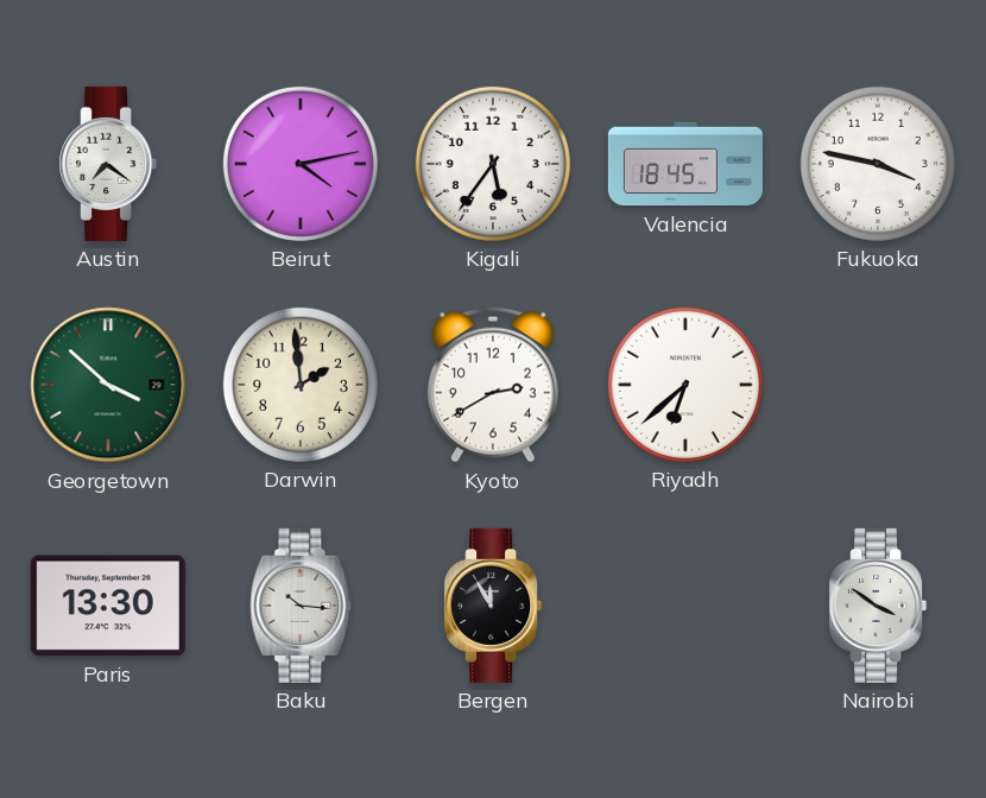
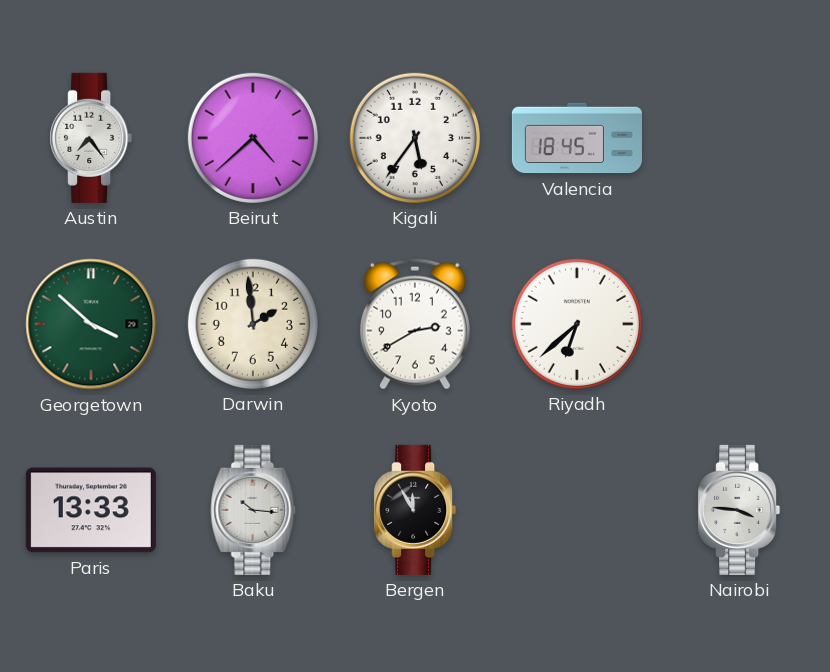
Austin: 7:21 -> 7:24
Beirut: 4:13 -> 4:38
Fukuoka: 3:47 -> none
Paris: 13:30 -> 13:33
Nairobi: 3:51 -> 3:46
